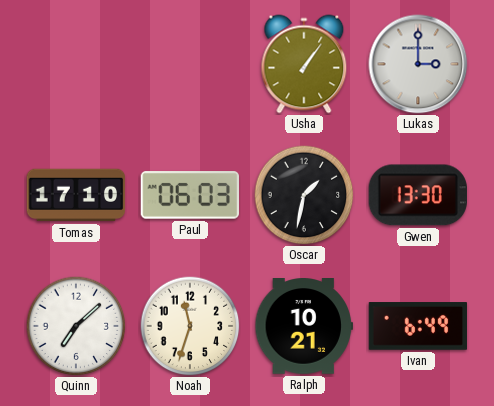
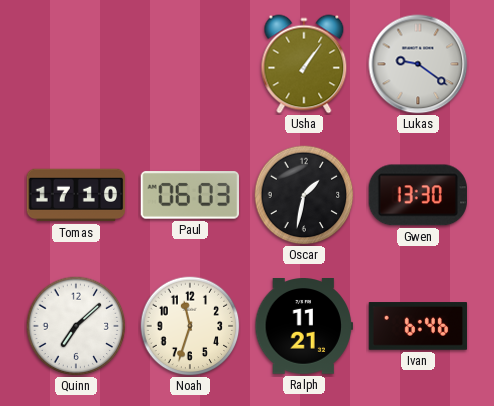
Lukas: 3:00 -> 9:21
Ralph: 10:21 -> 11:21
Ivan: 6:49 -> 6:46
